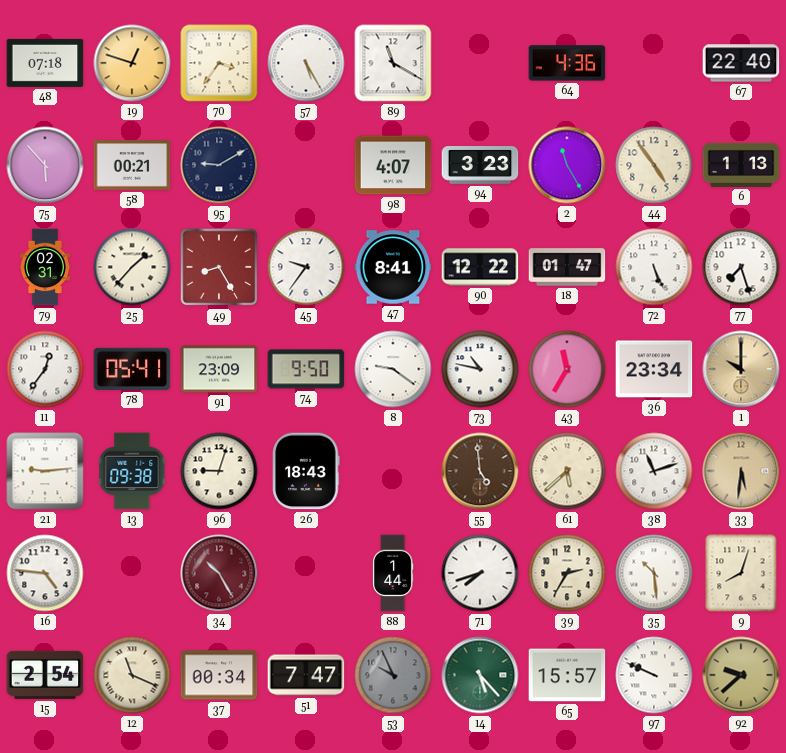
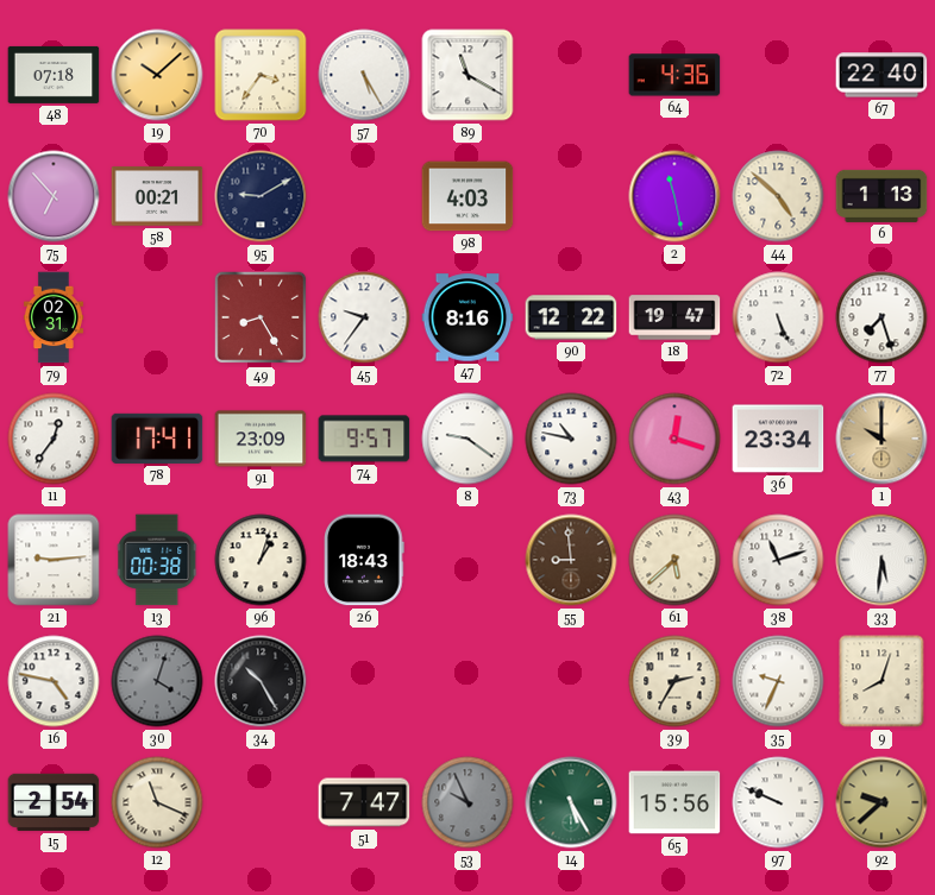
19: 12:48 -> 10:08
75: 5:53 -> 6:53
98: 4:07 -> 4:03
94: 3:23 -> none
2: 11:25 -> 11:28
44: 4:54 -> 4:52
25: 1:37 -> none
47: 8:41 -> 8:16
18: 01:47 -> 19:47
78: 05:41 -> 17:41
74: 9:50 -> 9:57
43: 11:35 -> 12:18
13: 09:38 -> 00:38
96: 9:03 -> 1:03
55: 4:59 -> 8:59
33 dial: champagne -> white
16: 4:46 -> 4:47
30: none -> 4:03
34 dial: burgundy -> black
88: 1:44 -> none
71: 7:42 -> none
35: 10:29 -> 9:34
37: 00:34 -> none
14: 5:23 -> 5:25
65: 15:57 -> 15:56
